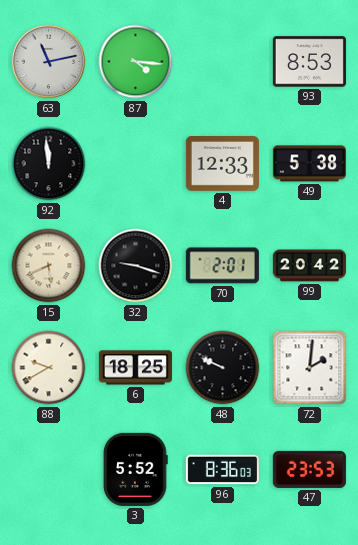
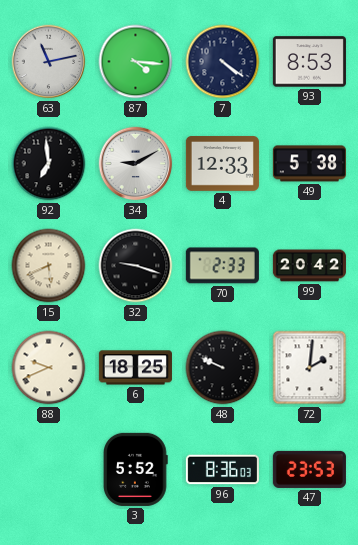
7: none -> 4:21
92: 11:59 -> 6:59
34: none -> 9:10
70: 2:01 -> 2:33
88: 9:40 -> 9:41
